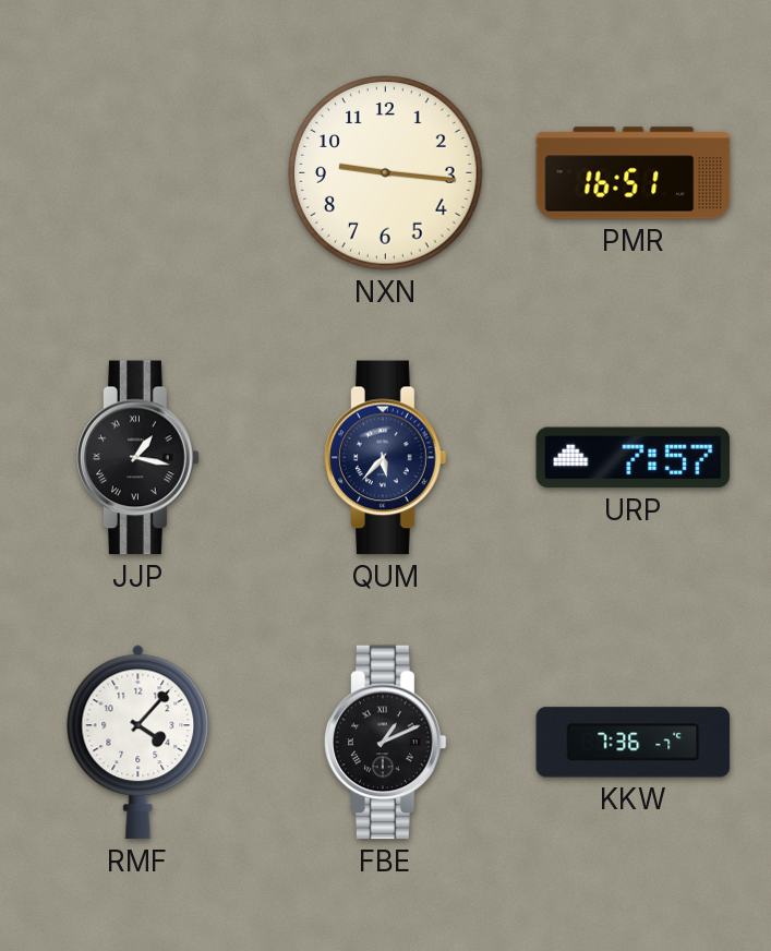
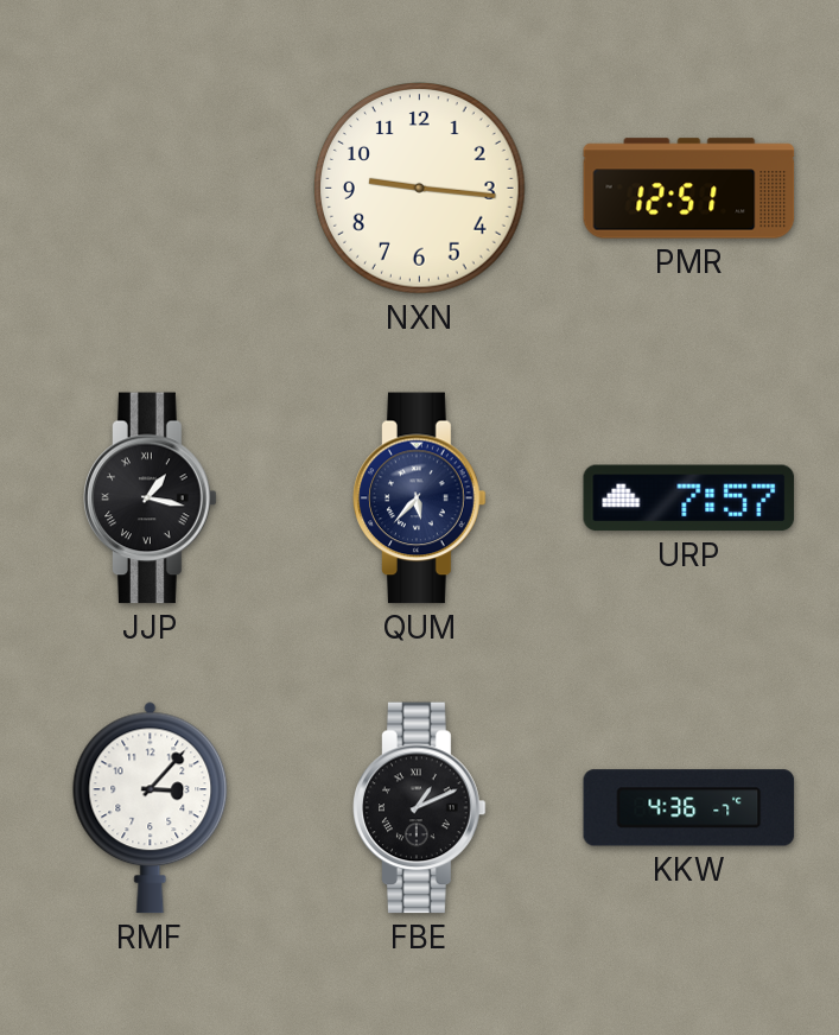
PMR: 16:51 -> 12:51
RMF: 4:07 -> 3:07
KKW: 7:36 -> 4:36
